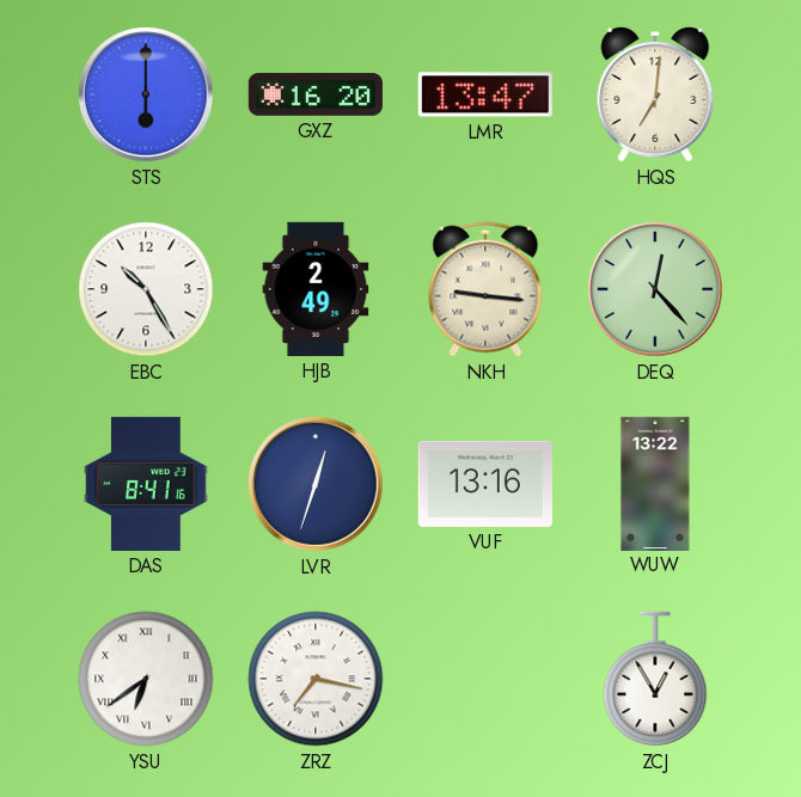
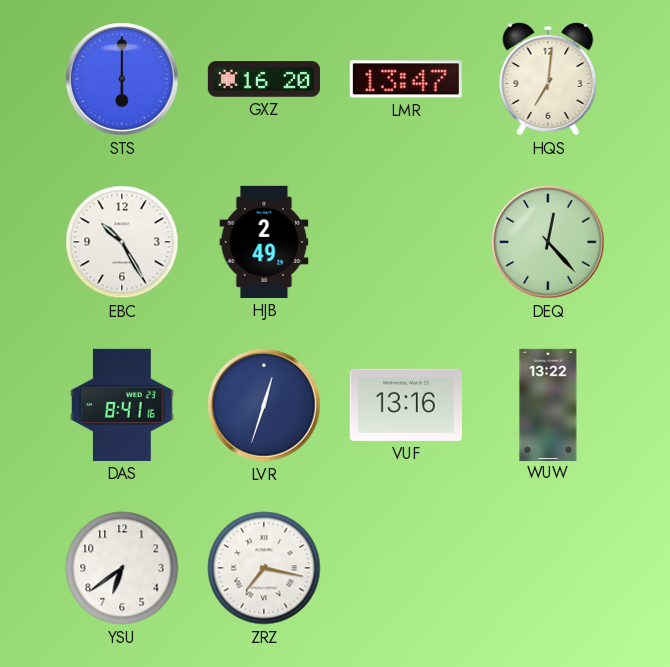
NKH: 9:16 -> none
YSU numerals: Roman -> Arabic
ZCJ: 12:55 -> none
